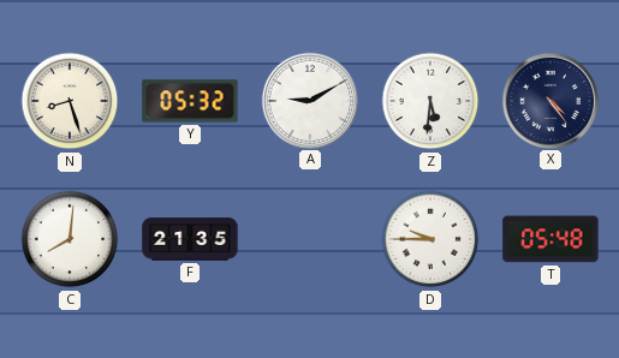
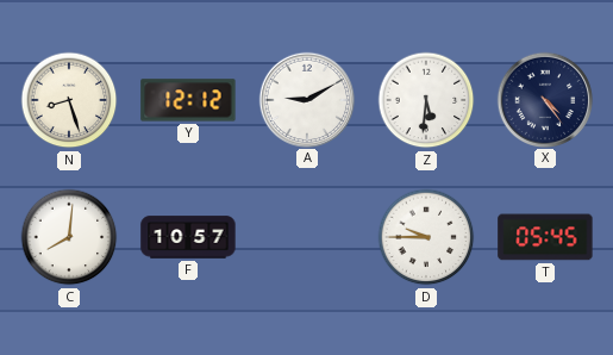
Y: 05:32 -> 12:12
F: 21:35 -> 10:57
T: 05:48 -> 05:45
